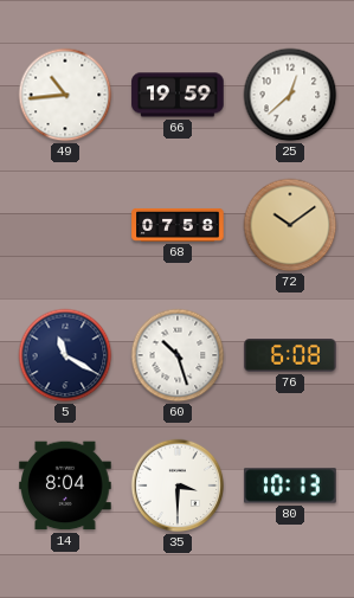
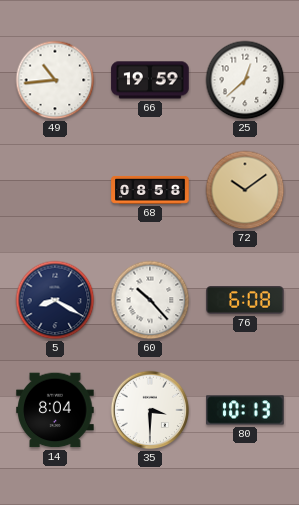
68: 07:58 -> 08:58
5: 11:20 -> 8:20
60: 10:27 -> 10:23
